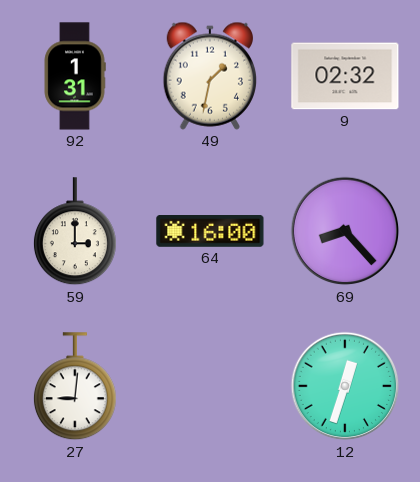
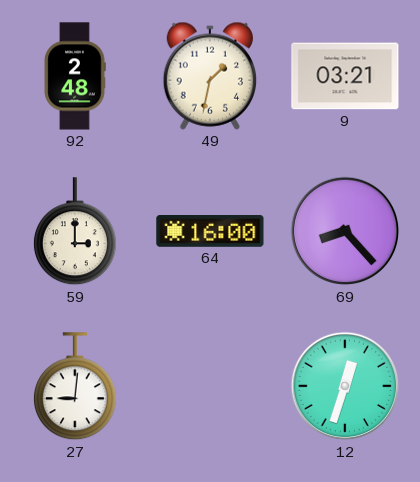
92: 1:31 -> 2:48
9: 02:32 -> 03:21
